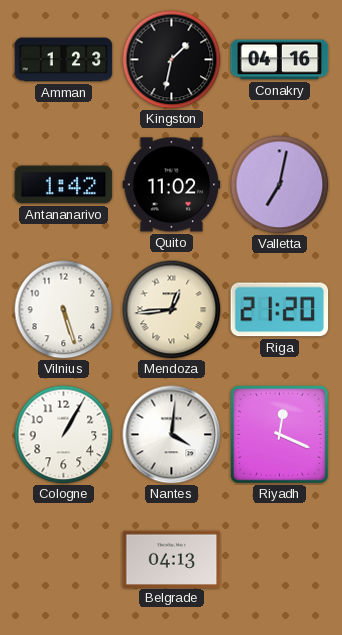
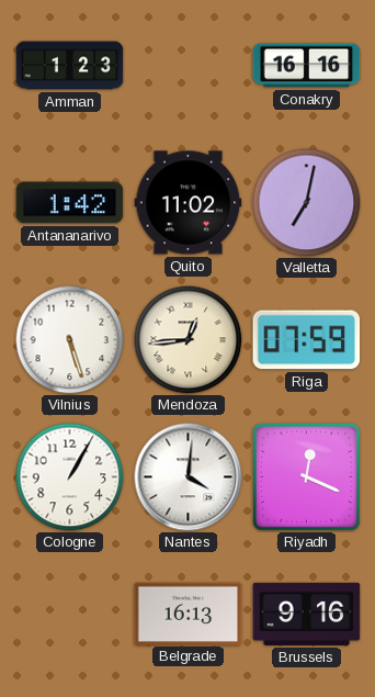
Kingston: 1:32 -> none
Conakry: 04:16 -> 16:16
Riga: 21:20 -> 07:59
Belgrade: 04:13 -> 16:13
Brussels: none -> 9:16
